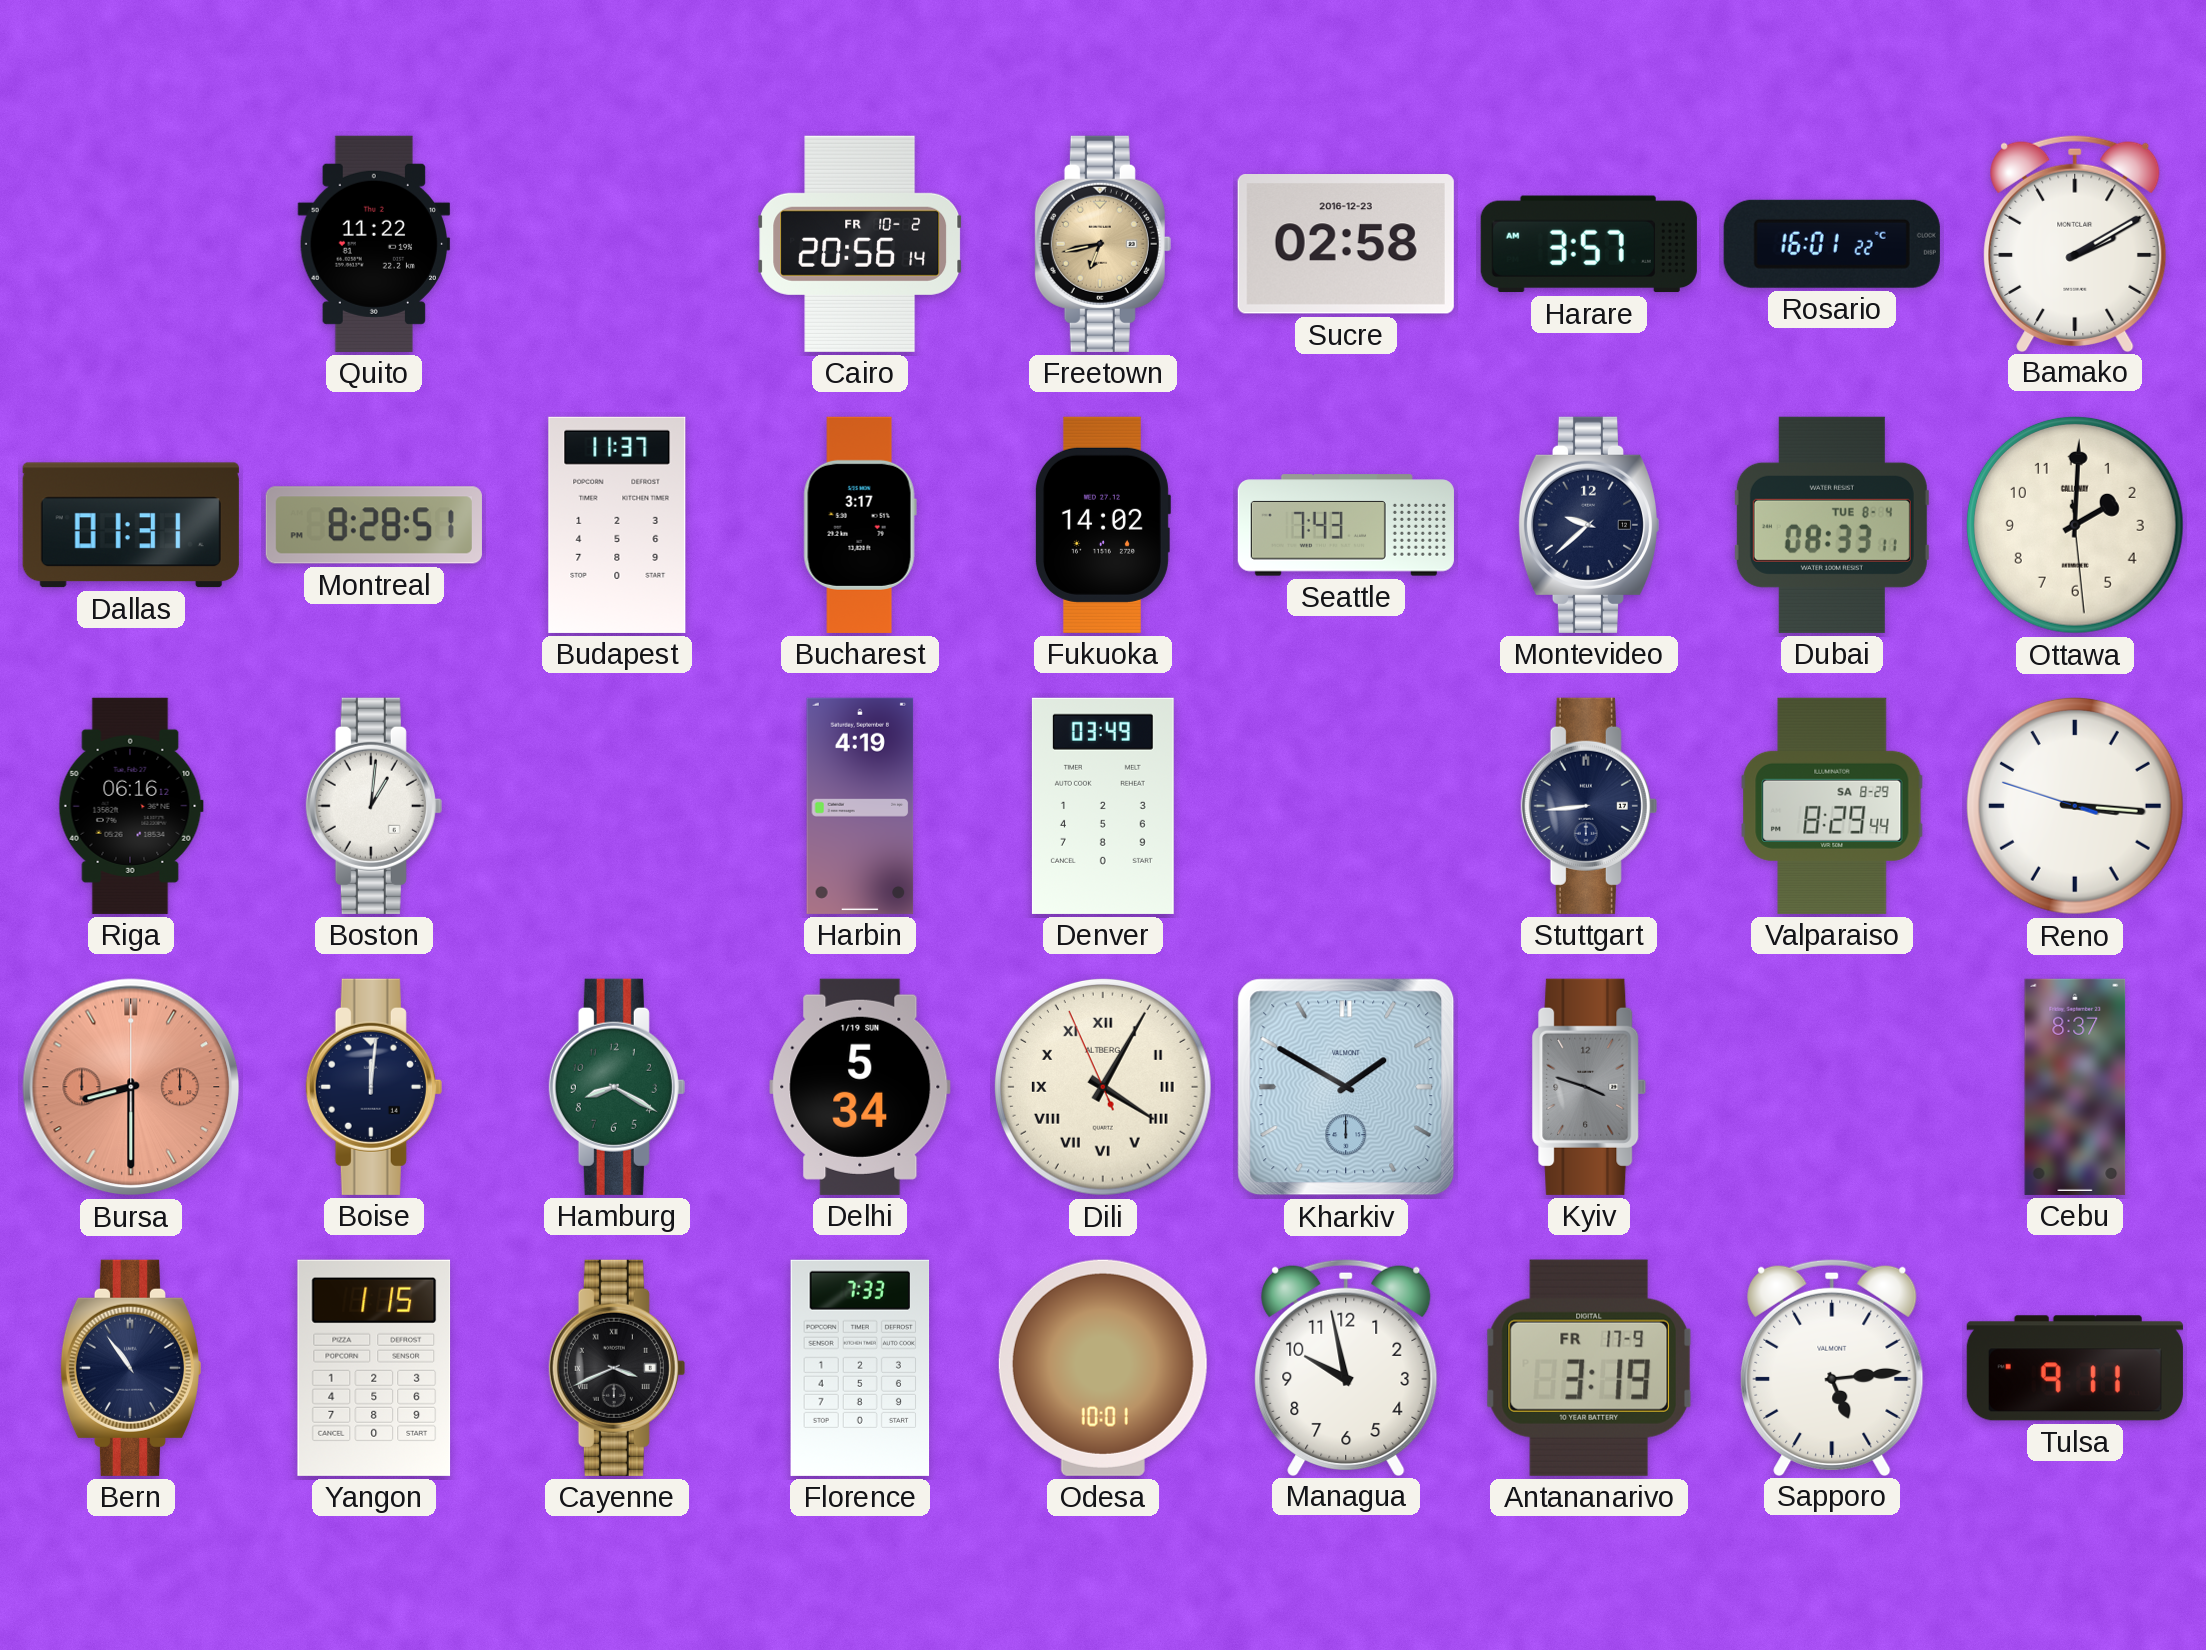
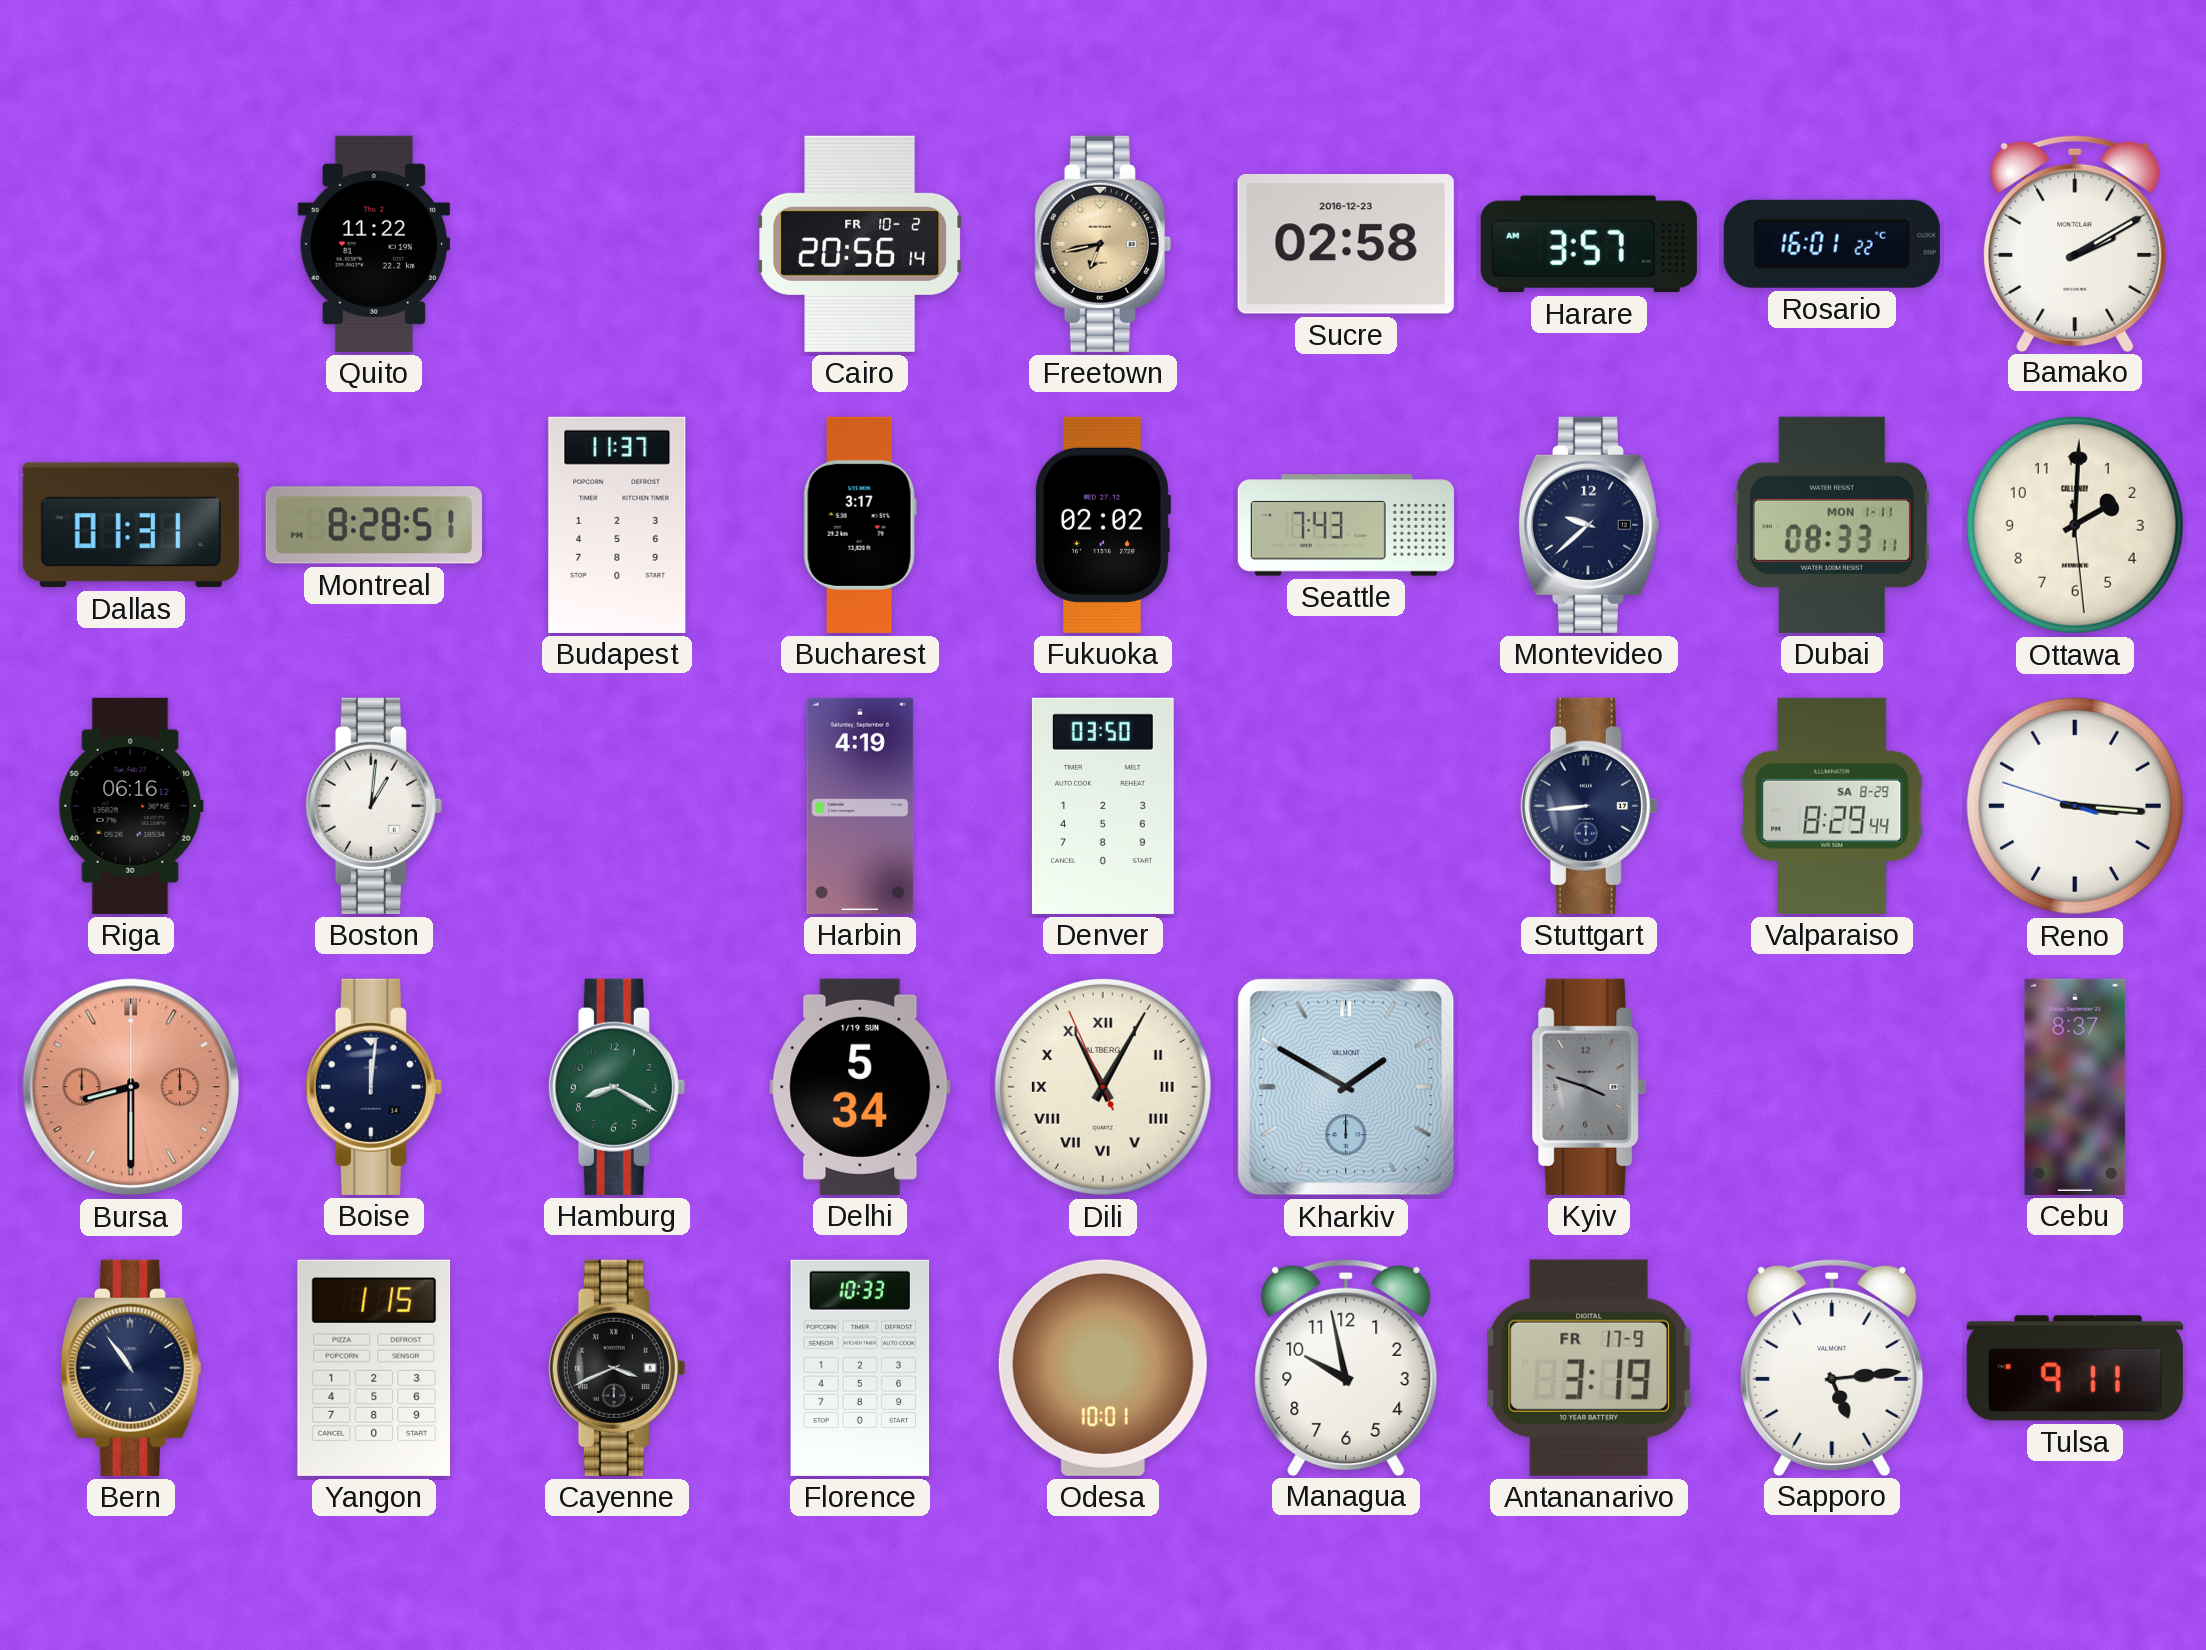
Fukuoka: 14:02 -> 02:02
Dubai date: TUE 8-4 -> MON 1-11
Denver: 03:49 -> 03:50
Dili: 4:04 -> 11:04
Florence: 7:33 -> 10:33
